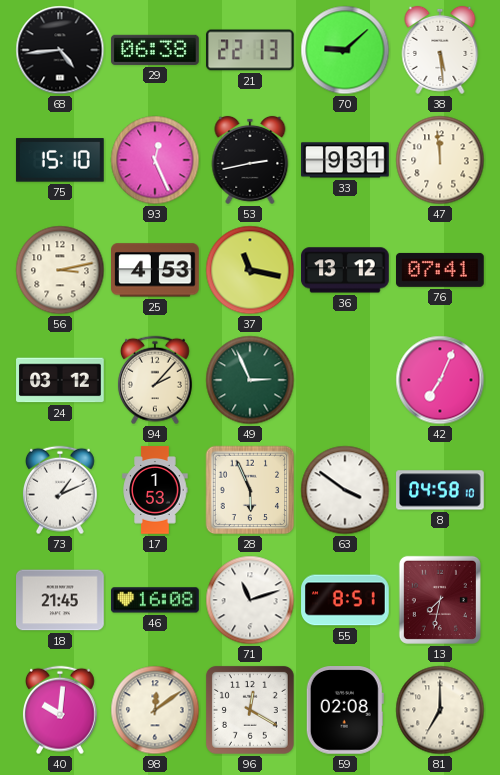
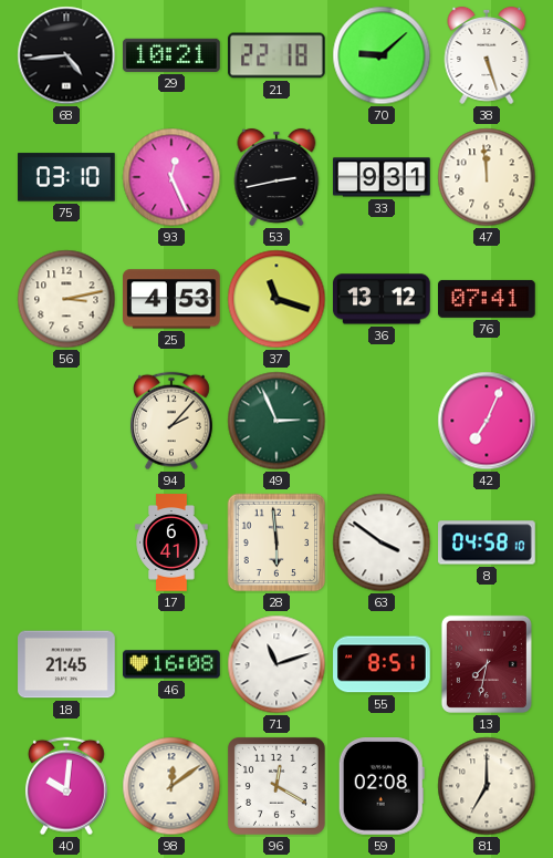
29: 06:38 -> 10:21
21: 22:13 -> 22:18
38: 5:29 -> 5:27
75: 15:10 -> 03:10
37: 11:17 -> 11:18
24: 03:12 -> none
73: 1:11 -> none
17: 1:53 -> 6:41
28: 5:56 -> 5:59
